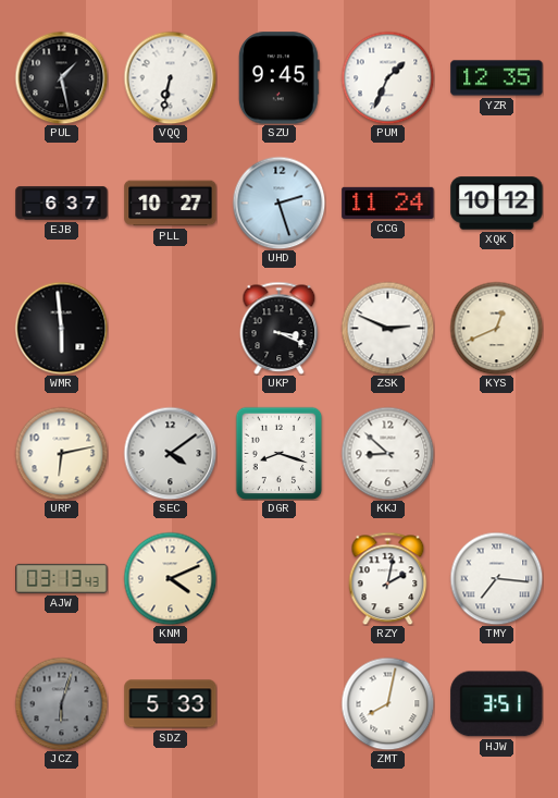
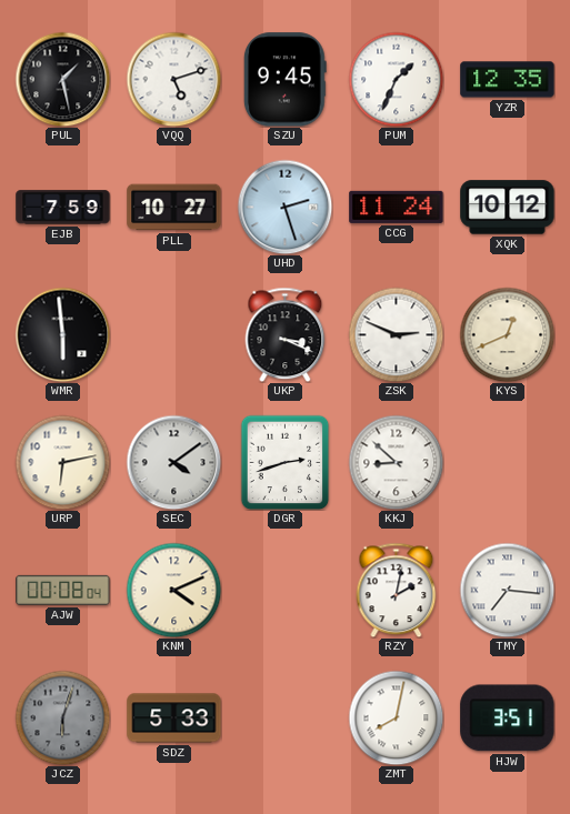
VQQ: 6:32 -> 5:12
EJB: 6:37 -> 7:59
DGR: 8:18 -> 2:42
AJW: 03:13 -> 00:08
